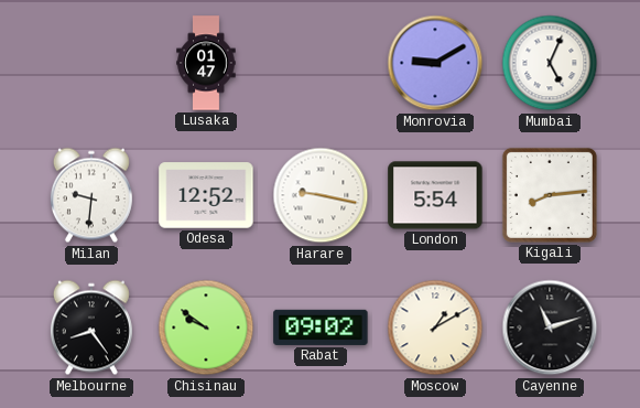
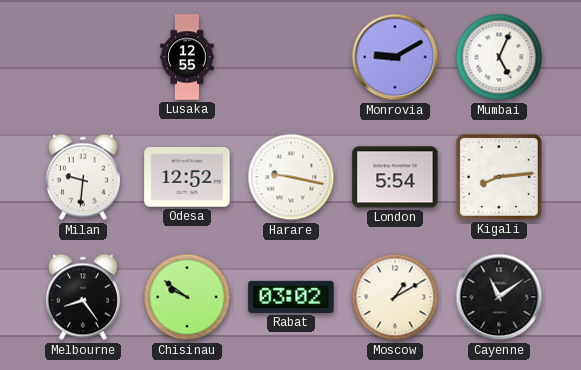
Lusaka: 01:47 -> 12:55
Rabat: 09:02 -> 03:02
Cayenne: 11:12 -> 11:09
